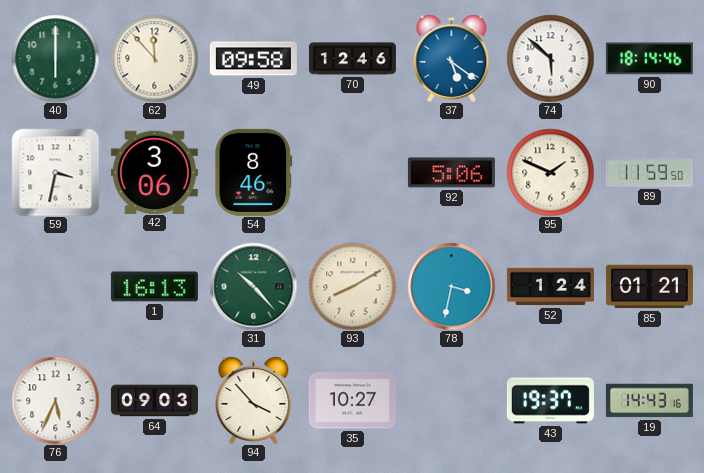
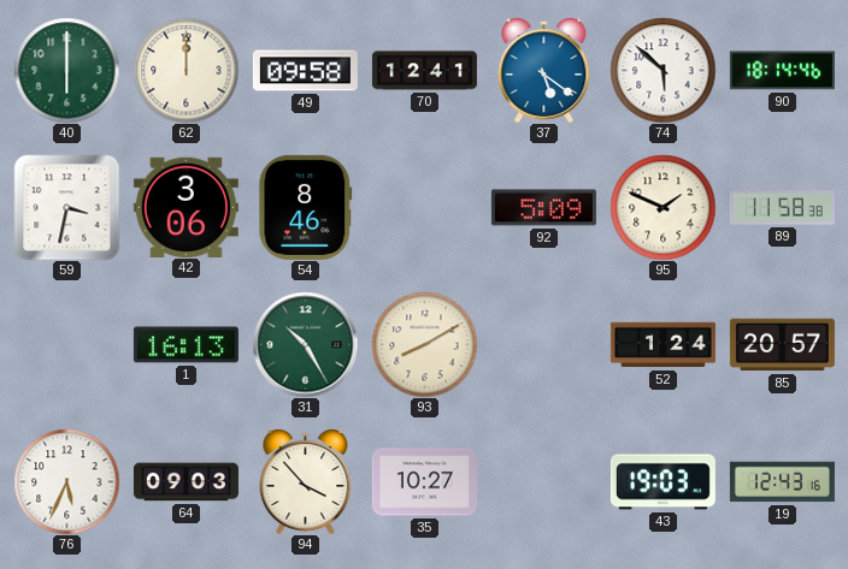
62: 11:53 -> 12:00
70: 12:46 -> 12:41
92: 5:06 -> 5:09
89: 11:59 -> 11:58
31: 10:23 -> 10:25
78: 3:32 -> none
85: 01:21 -> 20:57
43: 19:37 -> 19:03
19: 14:43 -> 12:43
